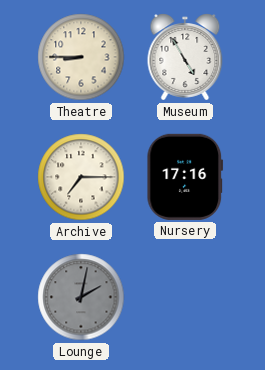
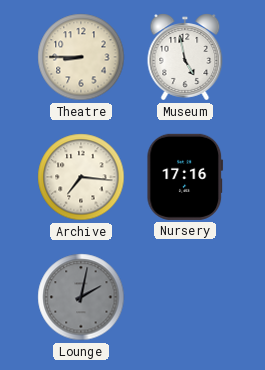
Museum: 4:55 -> 4:58
Archive: 7:15 -> 7:16
